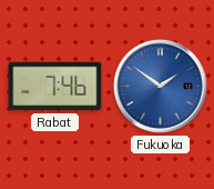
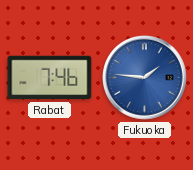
Fukuoka: 1:51 -> 1:46
